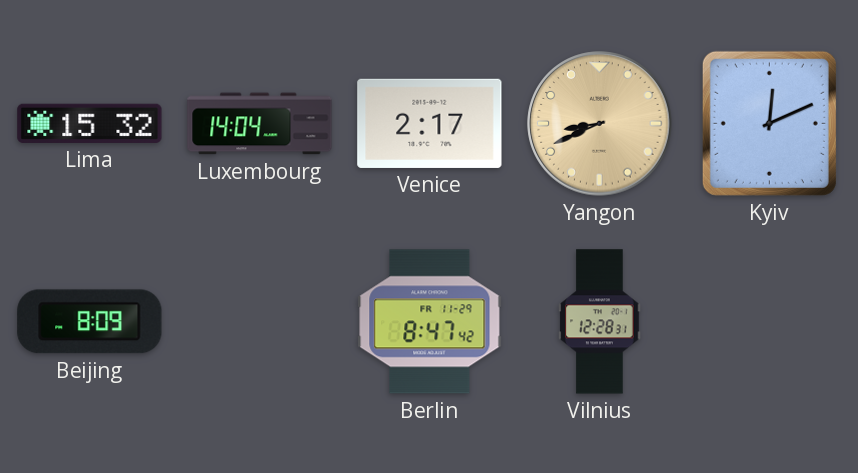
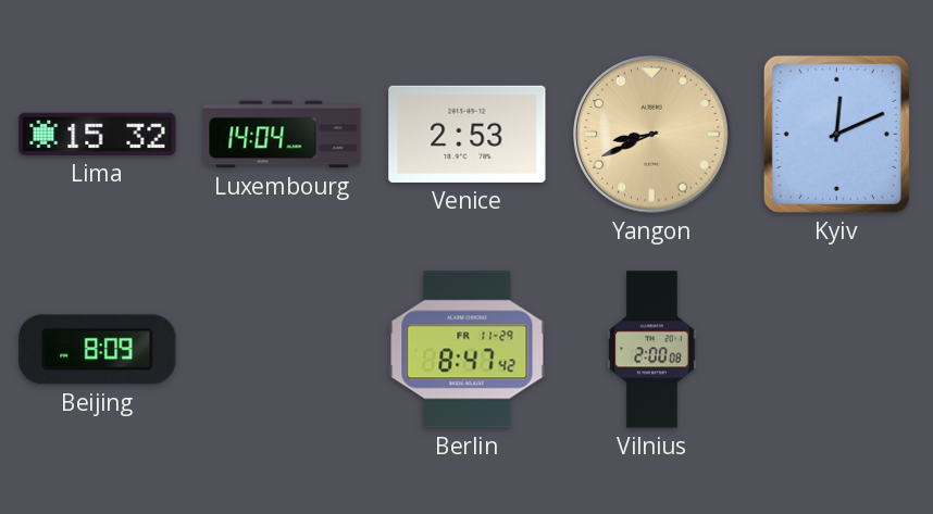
Venice: 2:17 -> 2:53
Vilnius: 12:28 -> 2:00
